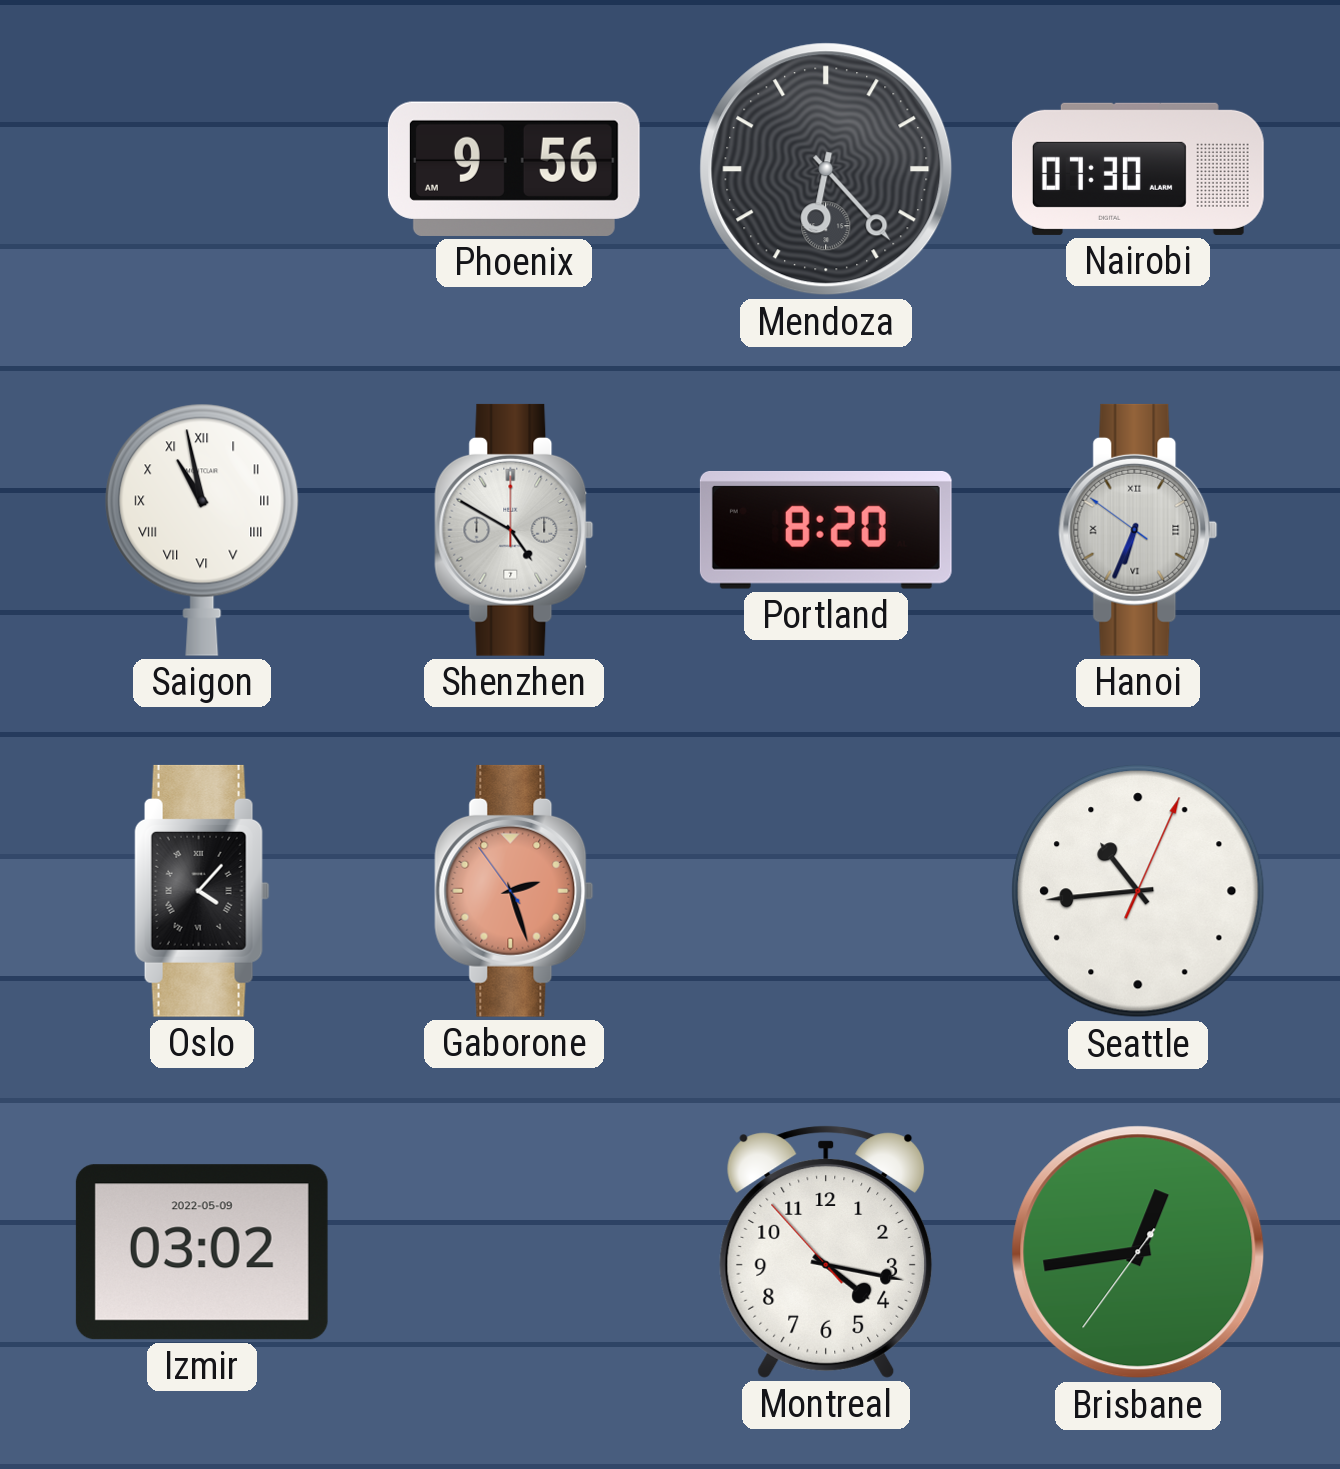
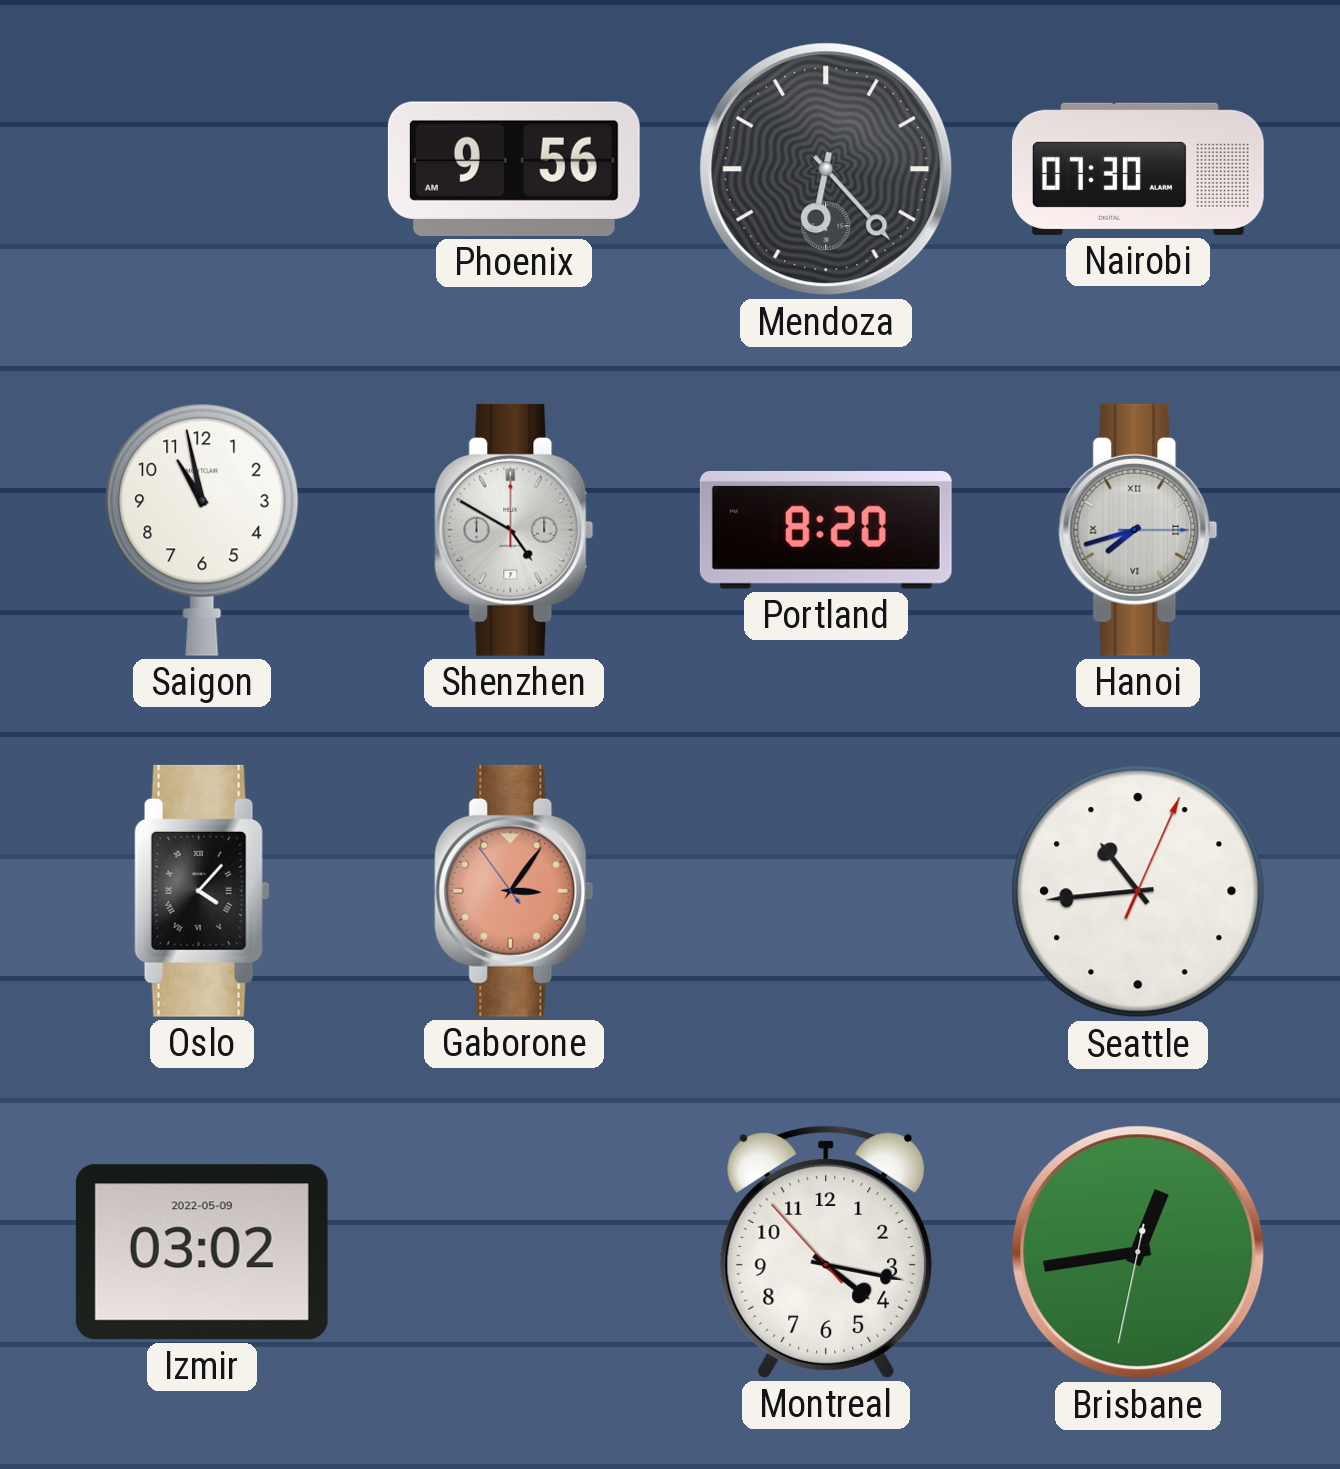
Saigon numerals: Roman -> Arabic
Hanoi: 6:33 -> 7:42
Gaborone: 2:26 -> 3:05
Brisbane: 12:43:36 -> 12:43:32
